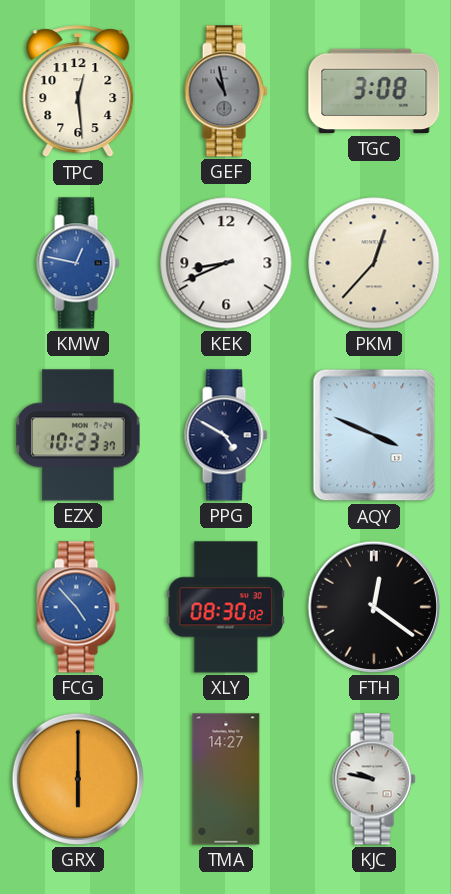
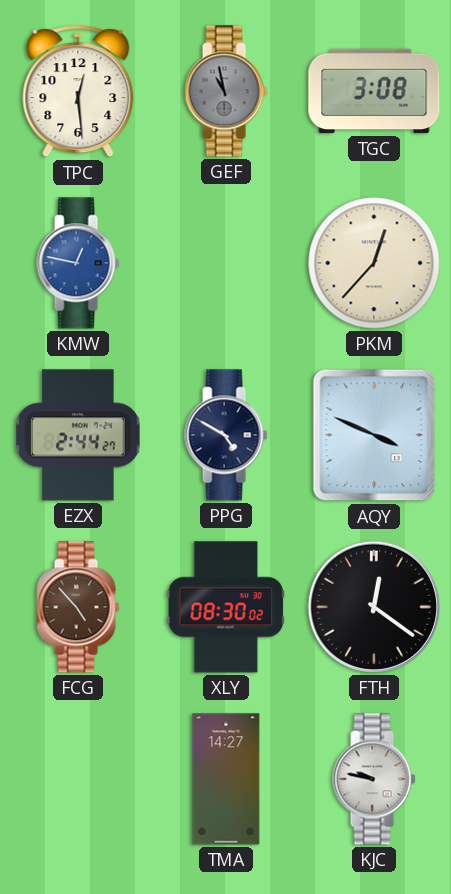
KEK: 8:41 -> none
EZX: 10:23 -> 2:44
FCG dial: blue -> brown
GRX: 6:00 -> none
